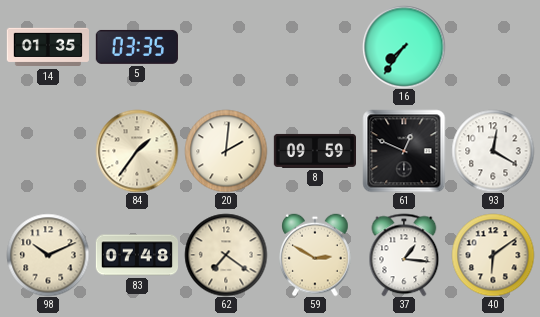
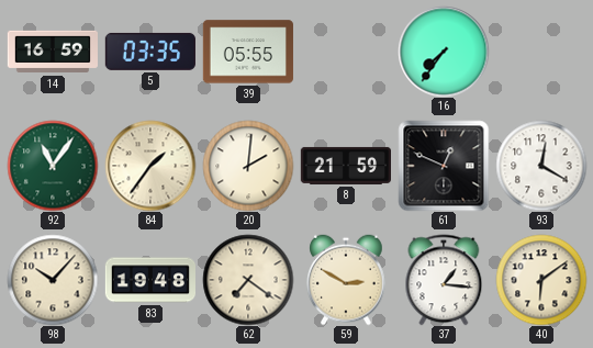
14: 01:35 -> 16:59
39: none -> 05:55
92: none -> 11:06
8: 09:59 -> 21:59
98: 10:11 -> 10:07
83: 07:48 -> 19:48
